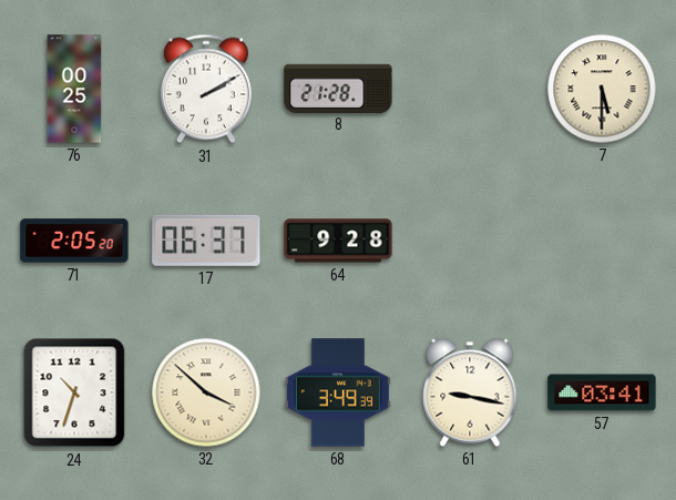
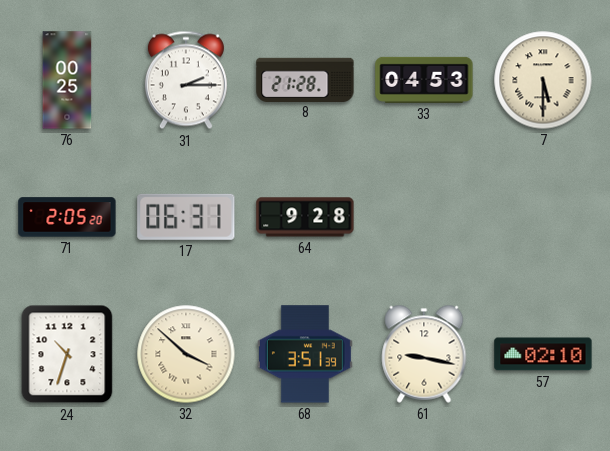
31: 2:10 -> 2:15
33: none -> 04:53
17: 06:37 -> 06:31
68: 3:49 -> 3:51
57: 03:41 -> 02:10
